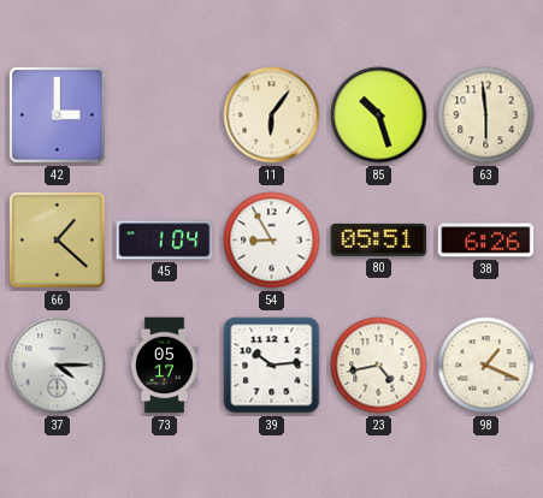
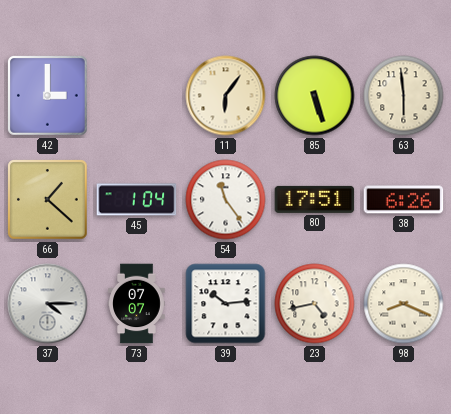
85: 10:27 -> 5:27
54: 8:55 -> 11:24
80: 05:51 -> 17:51
73: 05:17 -> 07:07
98: 1:19 -> 8:19
